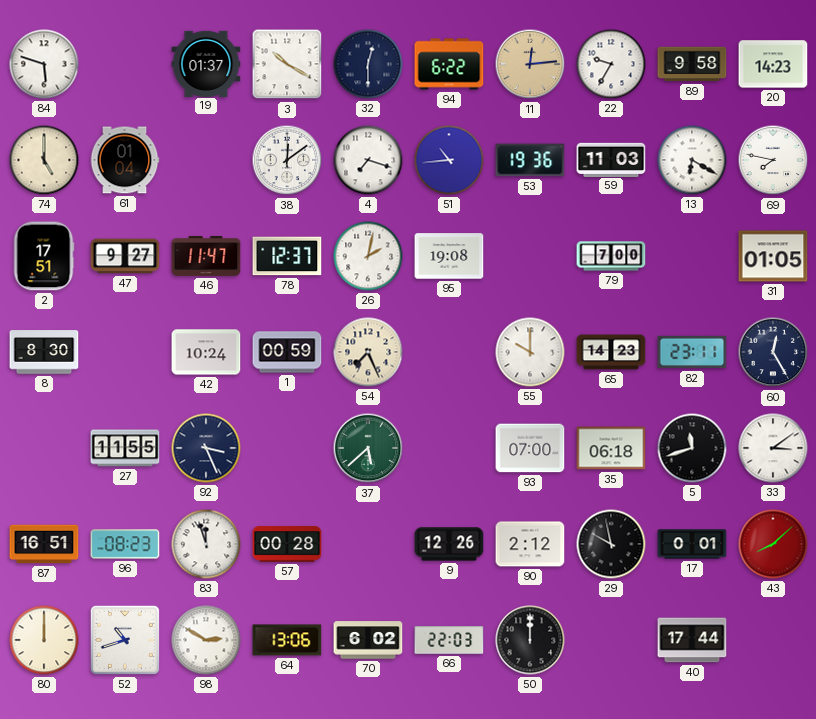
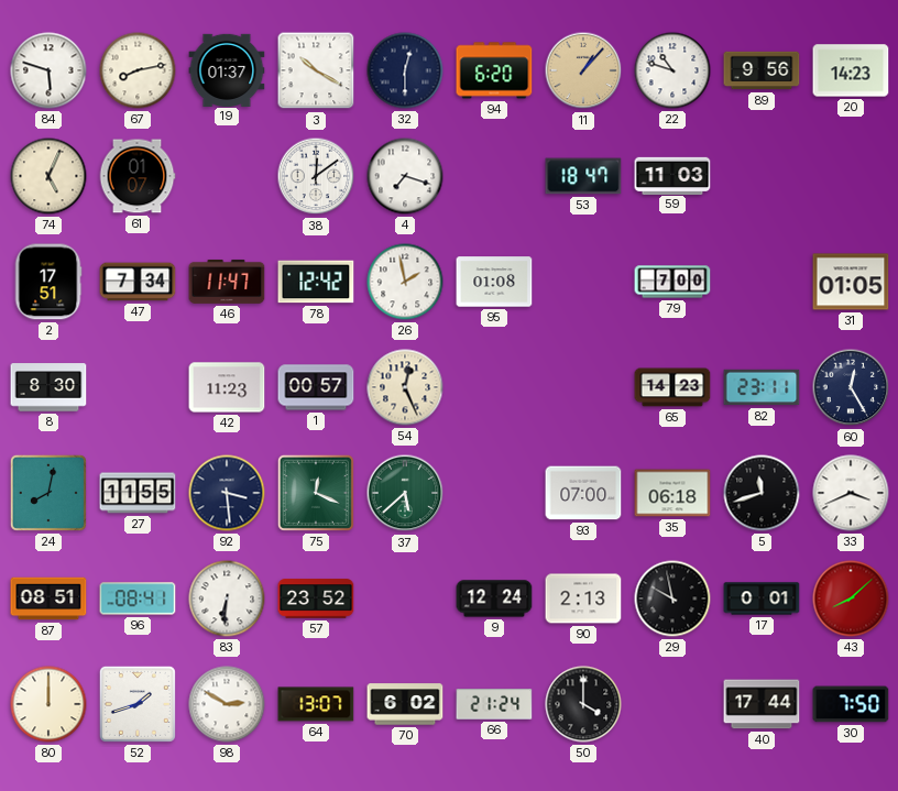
67: none -> 8:13
94: 6:22 -> 6:20
11: 12:14 -> 1:07
22: 9:35 -> 10:48
89: 9:58 -> 9:56
74: 5:00 -> 5:04
61: 01:04 -> 01:07
51: 10:44 -> none
53: 19:36 -> 18:47
13: 6:20 -> none
69: 7:47 -> none
47: 9:27 -> 7:34
78: 12:37 -> 12:42
26: 2:02 -> 1:58
95: 19:08 -> 01:08
42: 10:24 -> 11:23
1: 00:59 -> 00:57
54: 7:26 -> 12:26
55: 10:00 -> none
24: none -> 8:02
92: 3:26 -> 3:29
75: none -> 12:19
33: 3:09 -> 3:41
87: 16:51 -> 08:51
96: 08:23 -> 08:41
83: 11:57 -> 6:31
57: 00:28 -> 23:52
9: 12:26 -> 12:24
90: 2:12 -> 2:13
52: 10:42 -> 1:42
64: 13:06 -> 13:07
66: 22:03 -> 21:24
50: 12:00 -> 4:00
30: none -> 7:50
